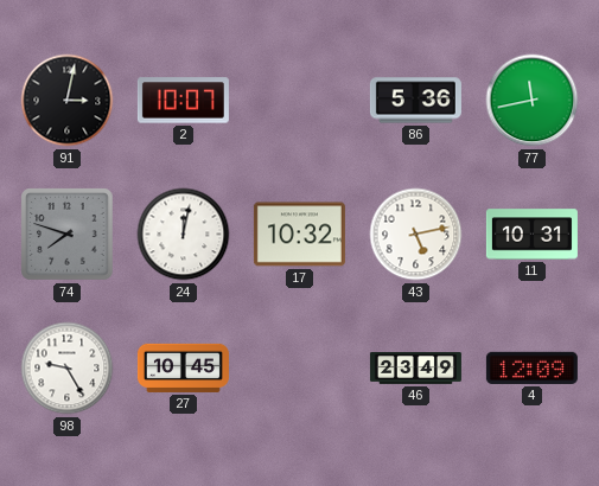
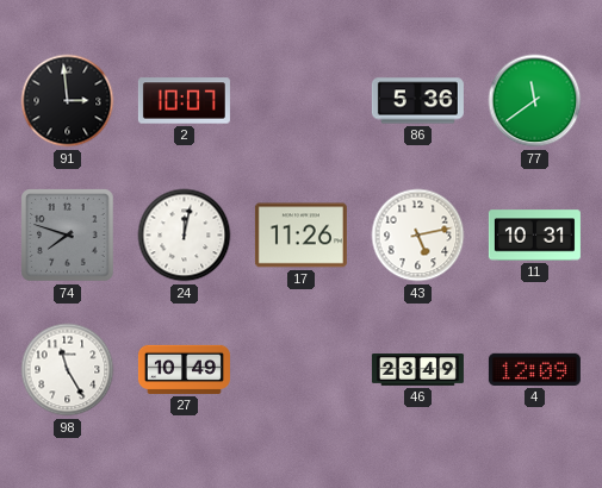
91: 3:02 -> 2:59
77: 11:43 -> 11:39
17: 10:32 -> 11:26
98: 9:25 -> 11:25
27: 10:45 -> 10:49
